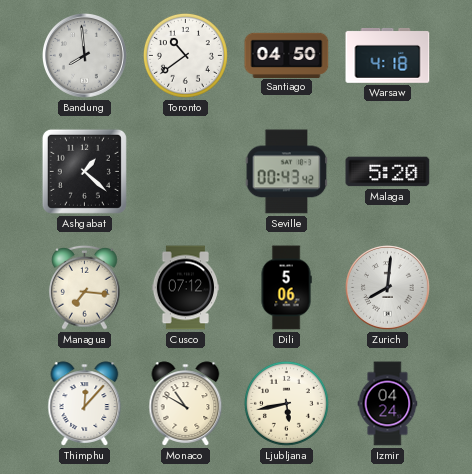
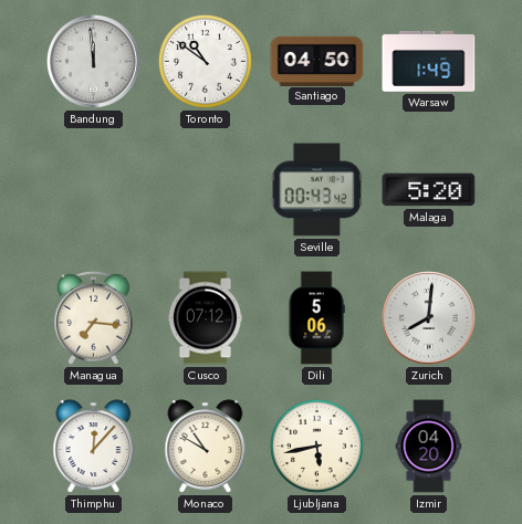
Bandung: 7:59 -> 11:59
Toronto: 10:39 -> 10:51
Warsaw: 4:18 -> 1:49
Ashgabat: 1:22 -> none
Izmir: 04:24 -> 04:20
